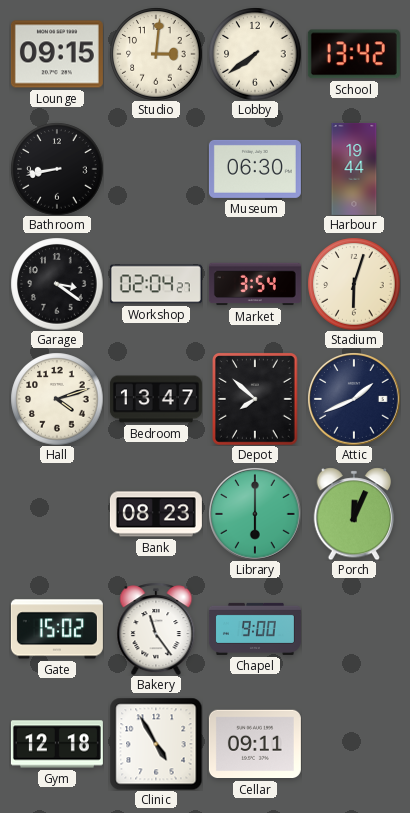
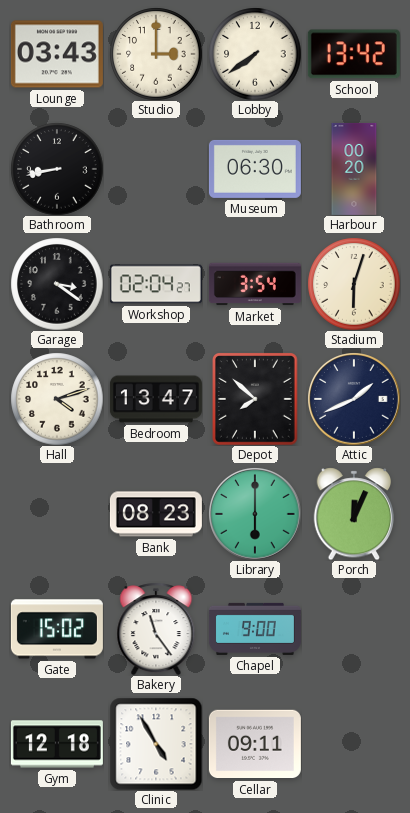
Lounge: 09:15 -> 03:43
Studio: 3:01 -> 3:00
Harbour: 19:44 -> 00:20
